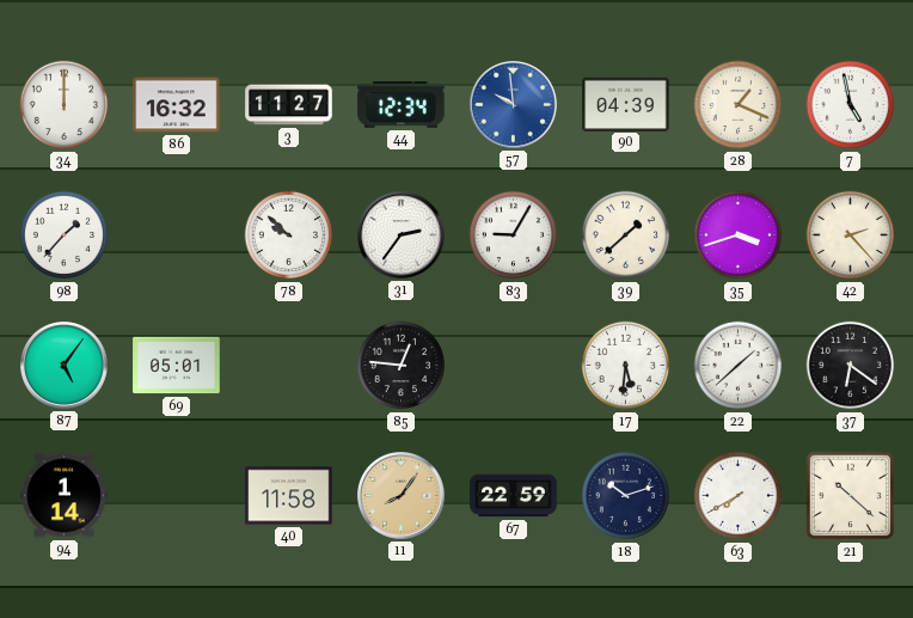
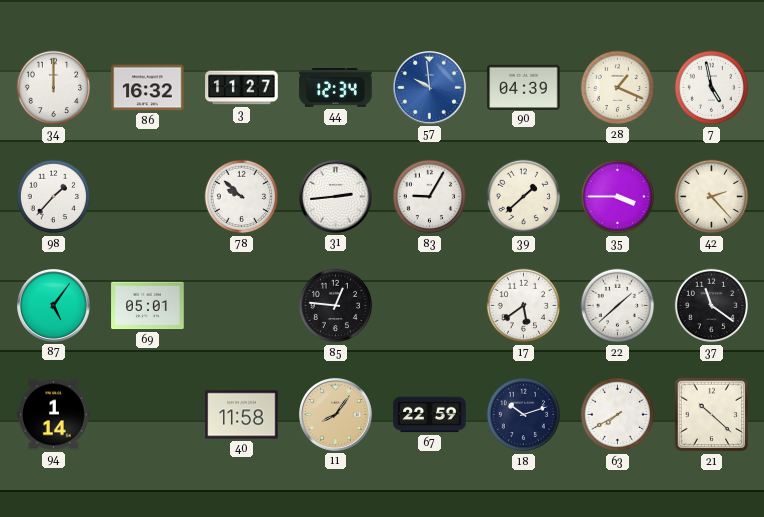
31: 2:36 -> 2:44
35: 3:42 -> 3:45
17: 5:31 -> 5:39
37: 6:21 -> 11:21
